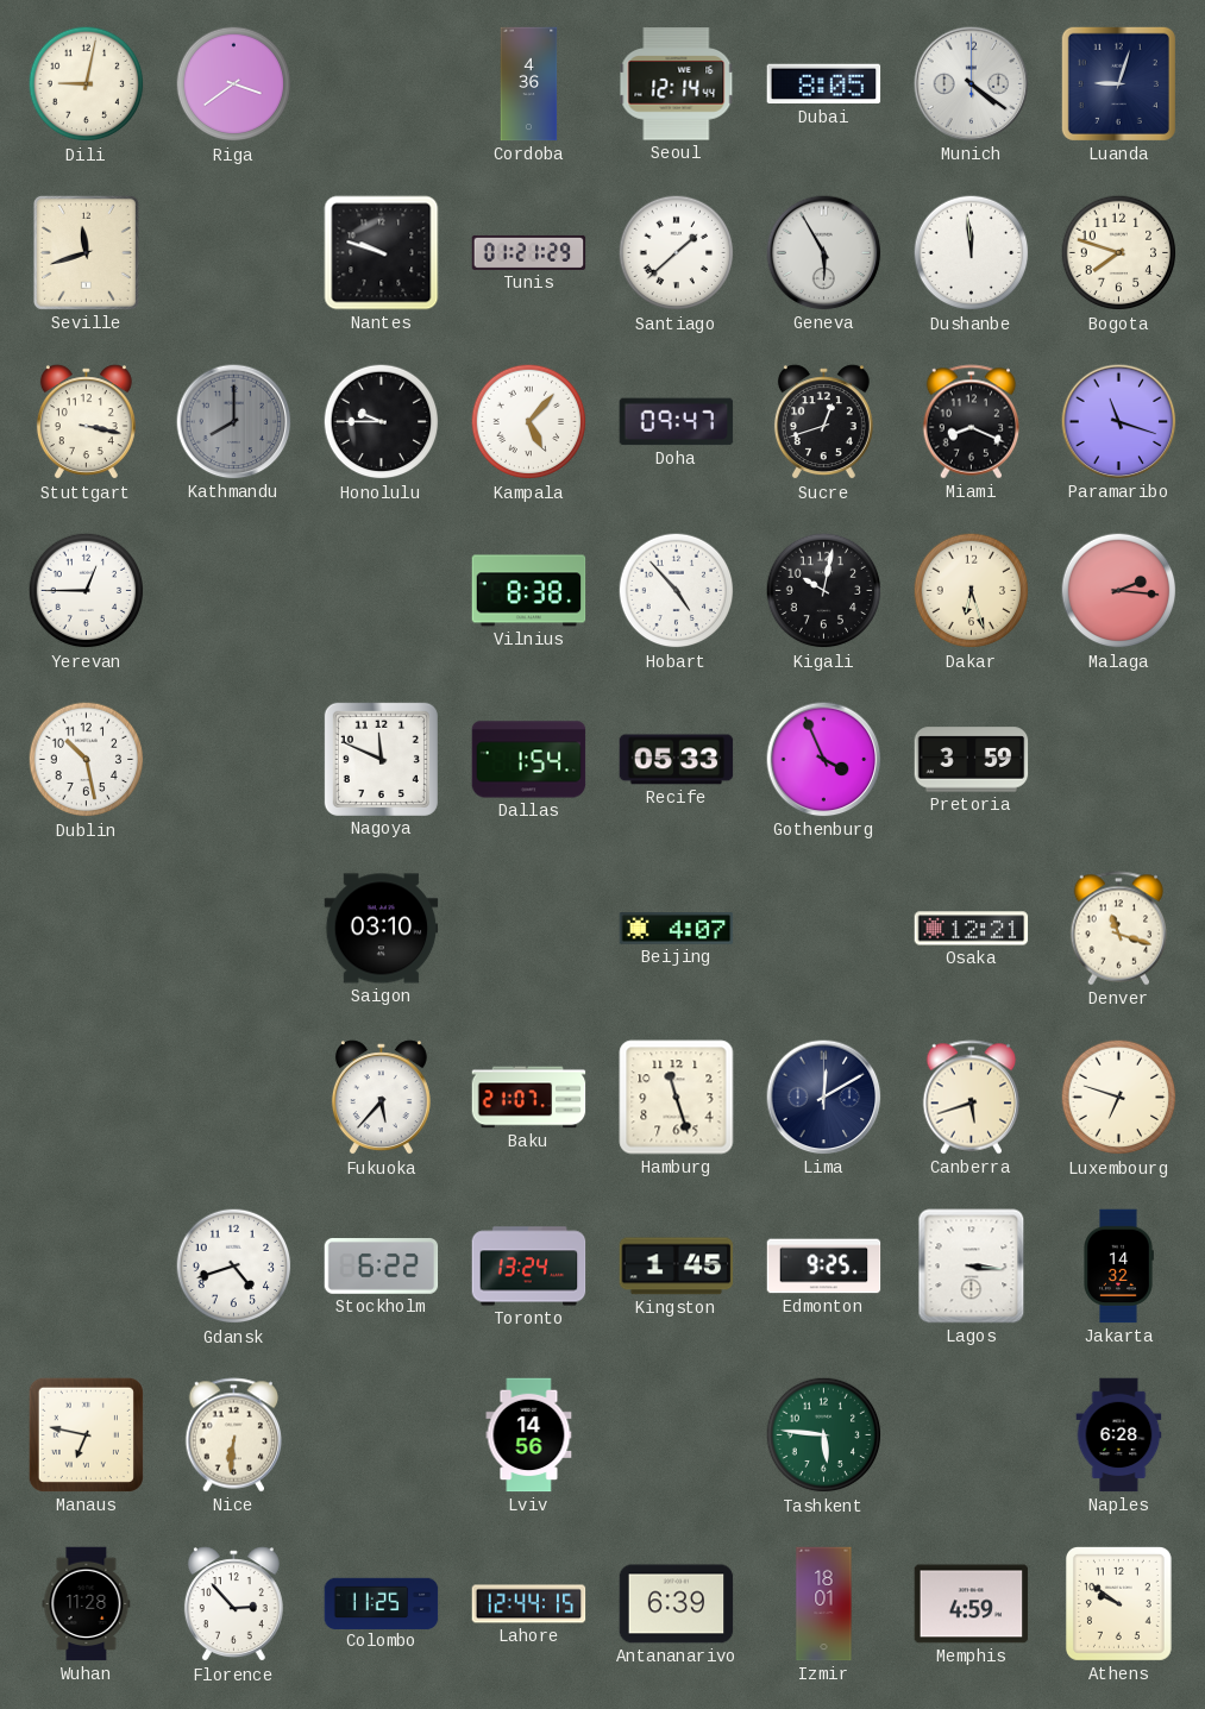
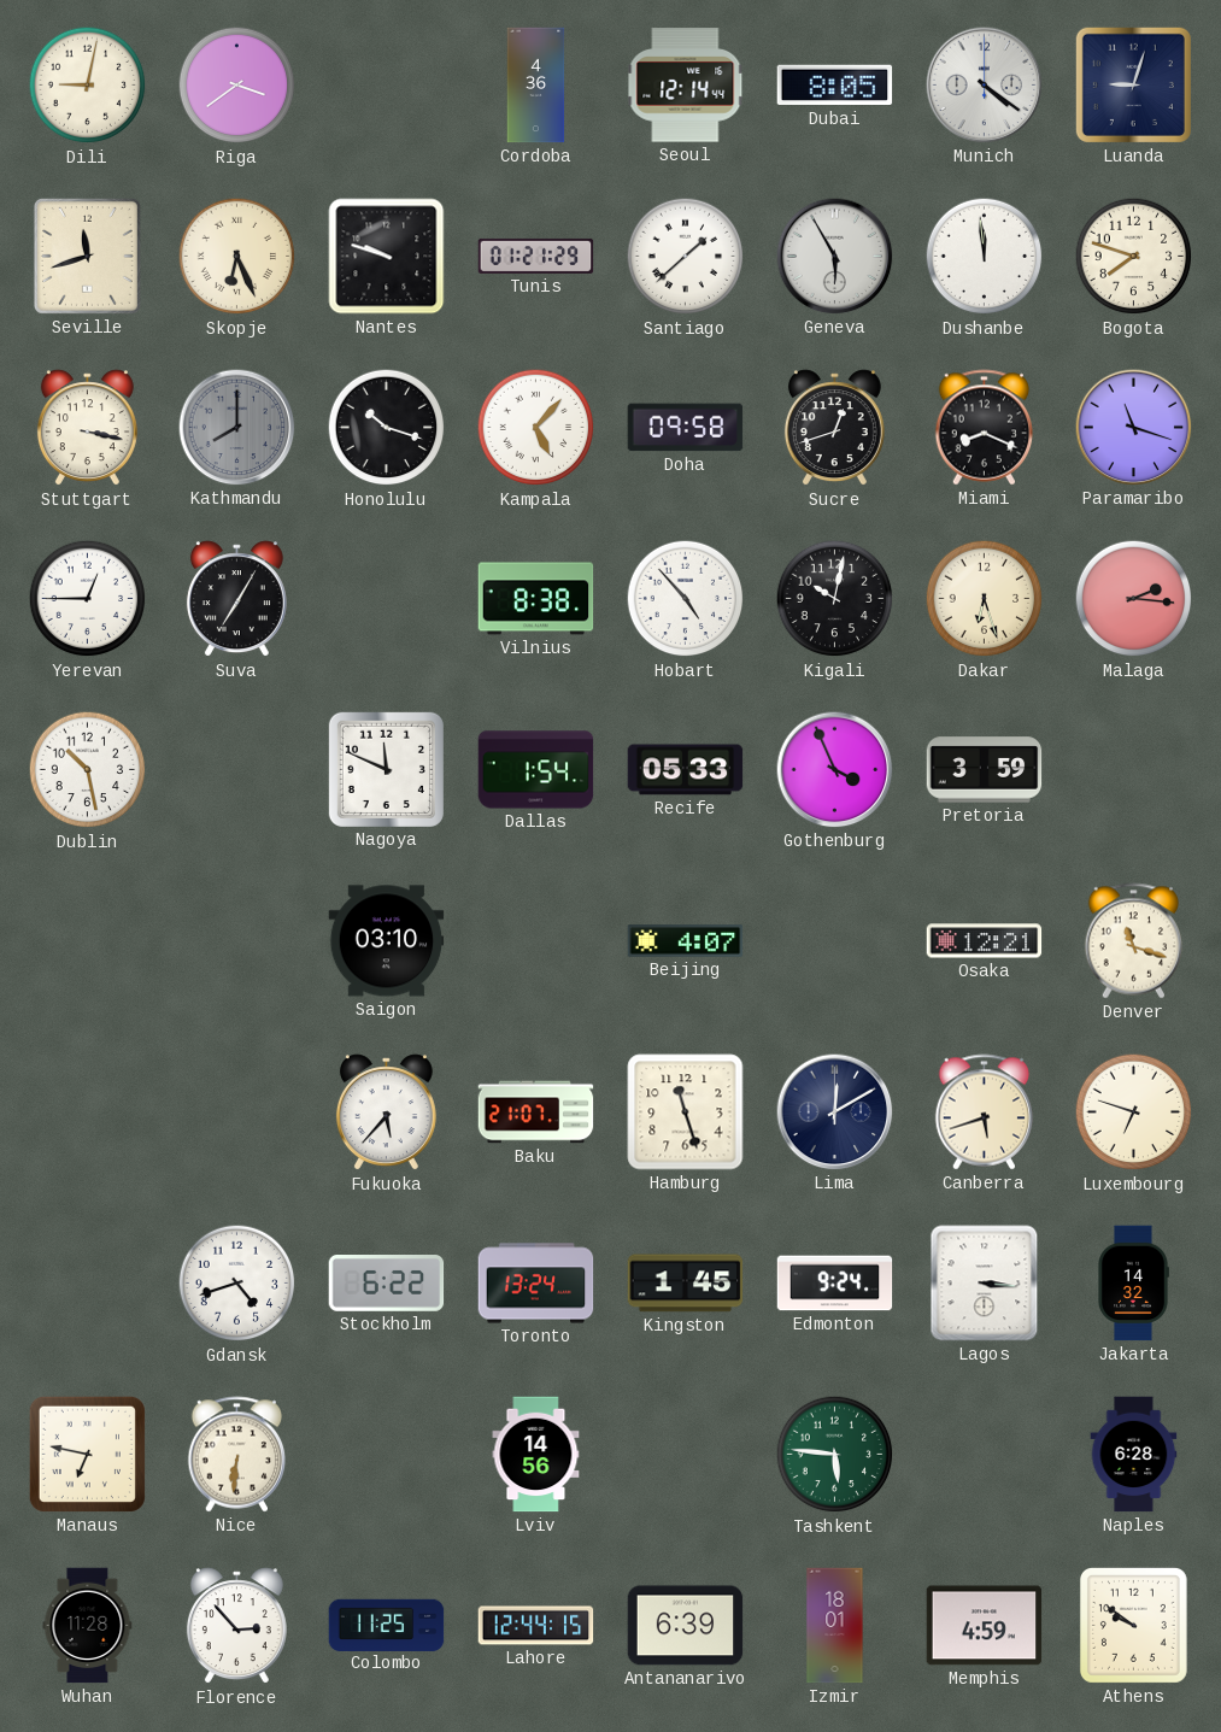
Skopje: none -> 6:26
Honolulu: 9:45 -> 10:18
Doha: 09:47 -> 09:58
Suva: none -> 7:05
Edmonton: 9:25 -> 9:24
